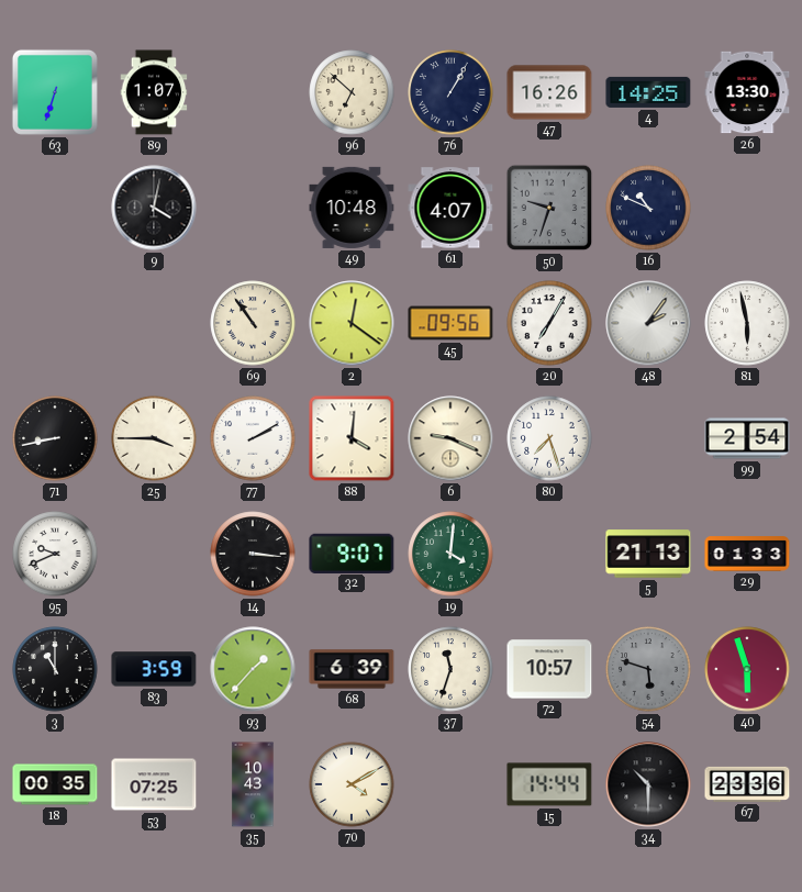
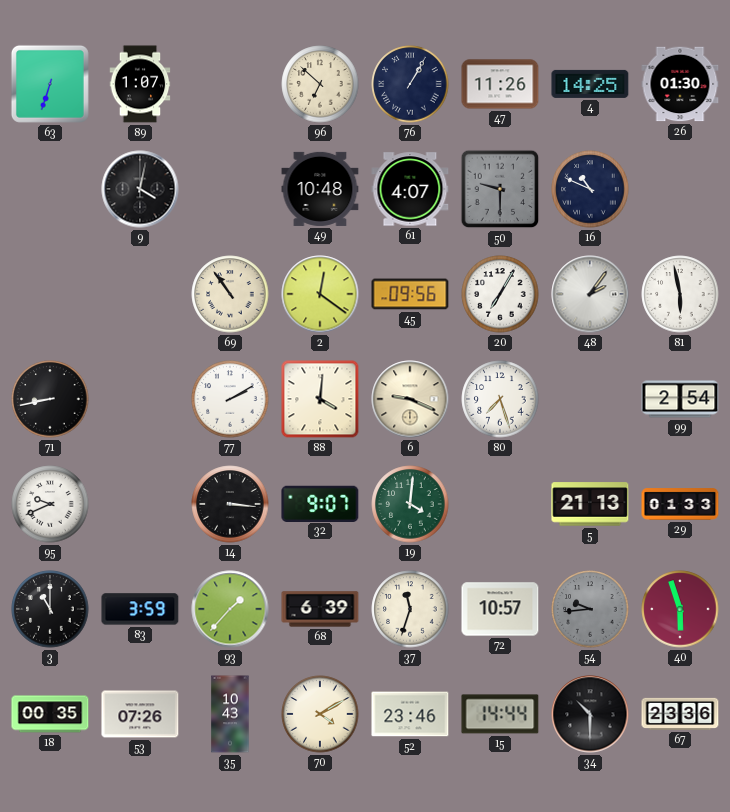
47: 16:26 -> 11:26
26: 13:30 -> 01:30
50: 9:33 -> 9:30
25: 3:45 -> none
54: 5:48 -> 9:44
53: 07:25 -> 07:26
52: none -> 23:46
